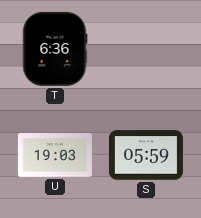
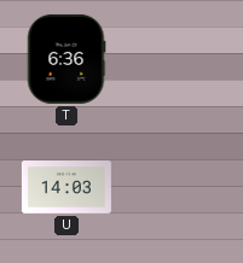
U: 19:03 -> 14:03
S: 05:59 -> none
